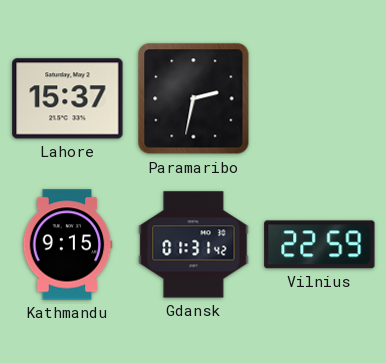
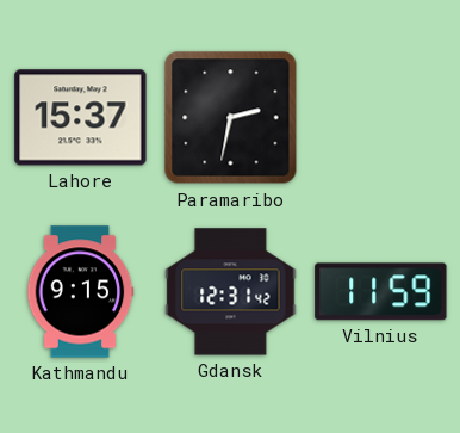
Gdansk: 01:31 -> 12:31
Vilnius: 22:59 -> 11:59
